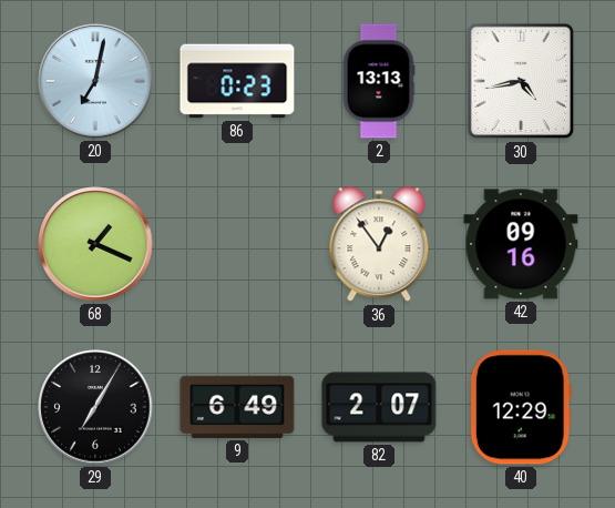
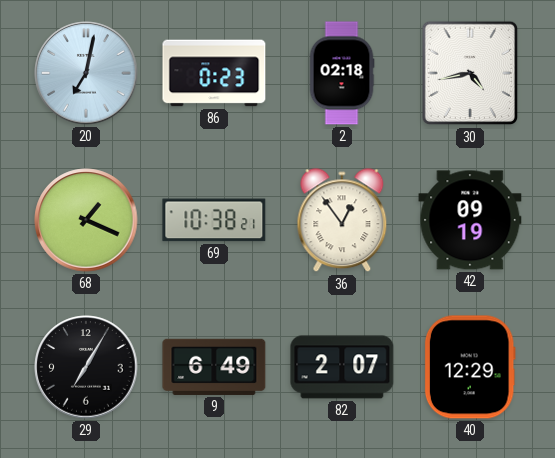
2: 13:13 -> 02:18
69: none -> 10:38
42: 09:16 -> 09:19
